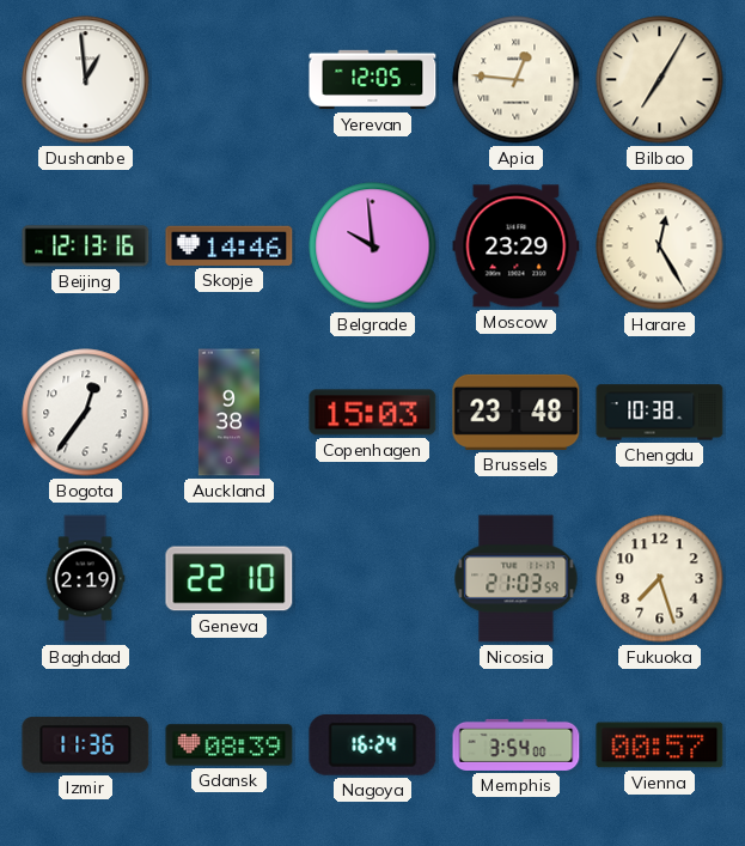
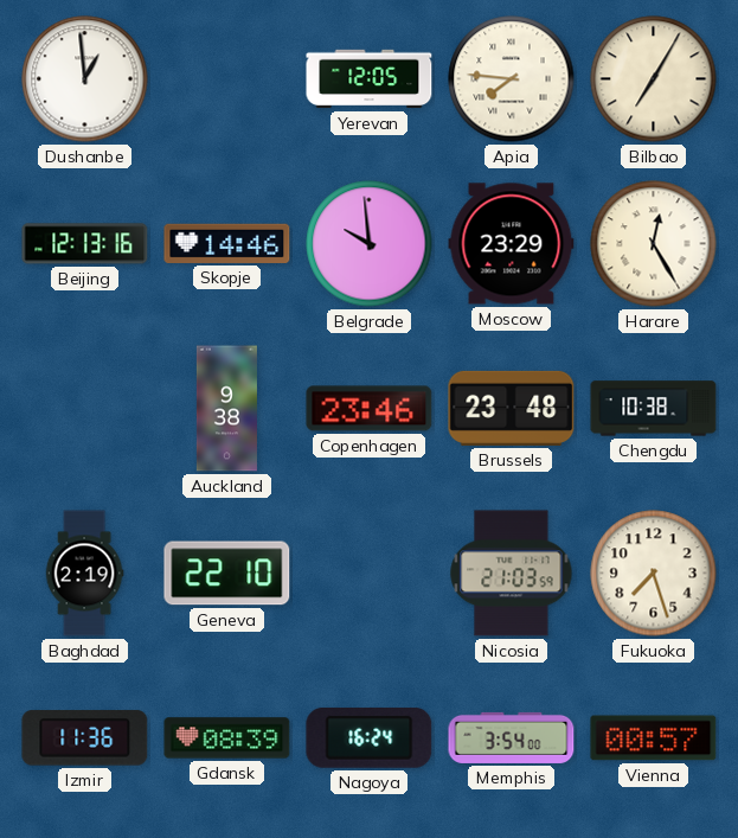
Apia: 12:46 -> 7:46
Bogota: 12:36 -> none
Copenhagen: 15:03 -> 23:46
